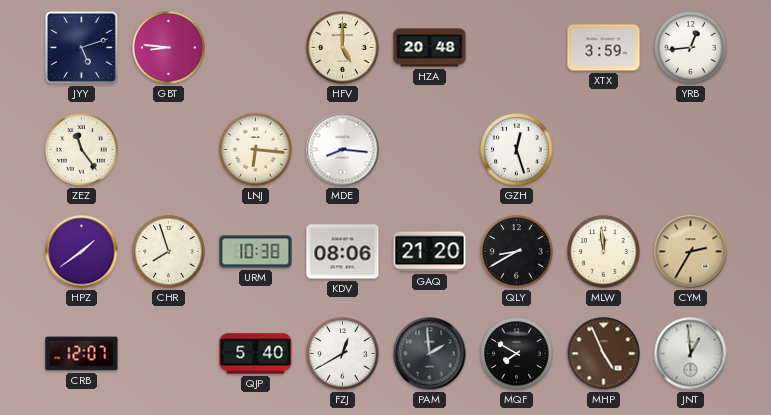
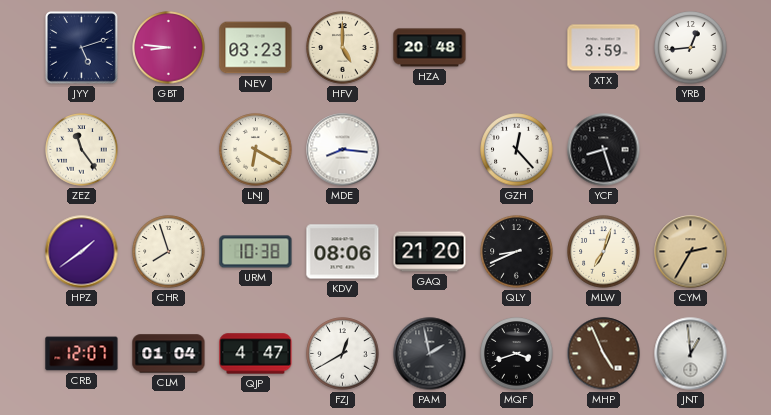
NEV: none -> 03:23
LNJ: 6:16 -> 6:20
GZH: 12:27 -> 12:23
YCF: none -> 8:27
QLY: 8:40 -> 8:41
MLW: 11:59 -> 7:03
CLM: none -> 01:04
QJP: 5:40 -> 4:47
PAM: 1:59 -> 1:58
MQF: 7:50 -> 3:42
